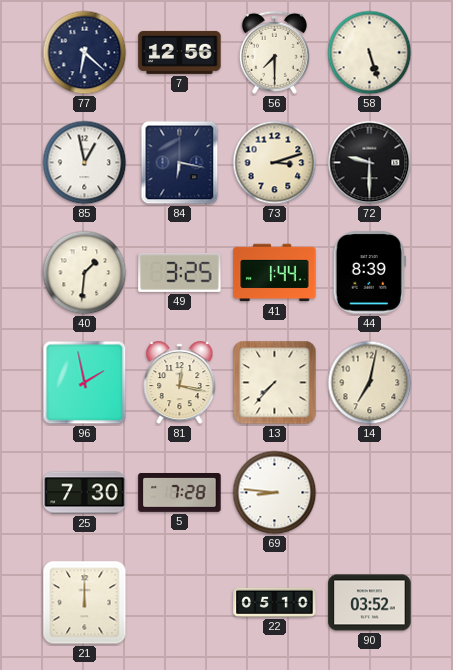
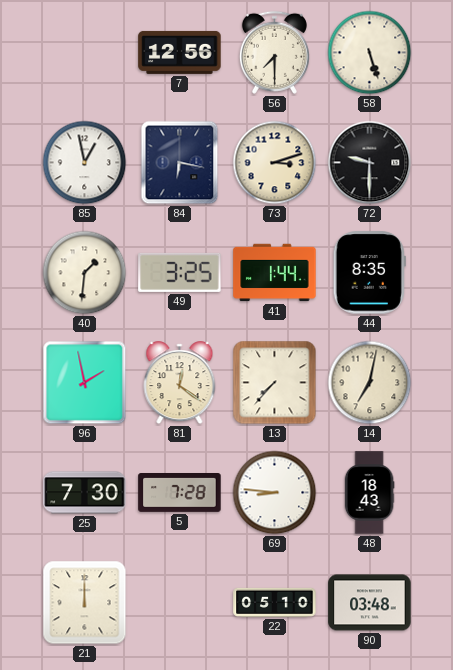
77: 6:22 -> none
44: 8:39 -> 8:35
81: 12:17 -> 12:21
48: none -> 18:43
90: 03:52 -> 03:48
